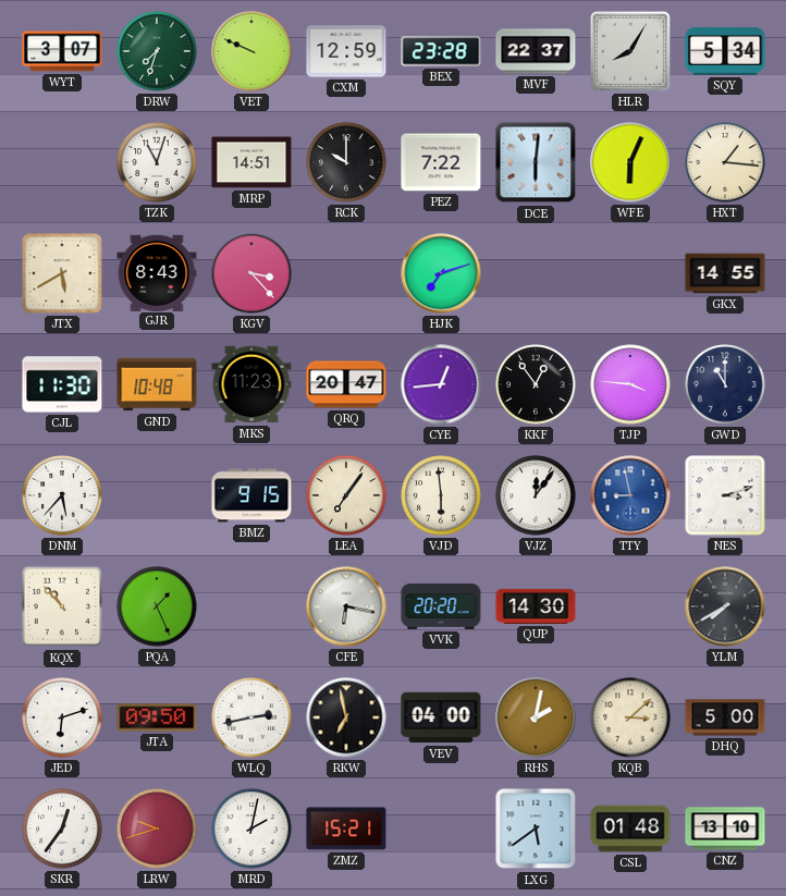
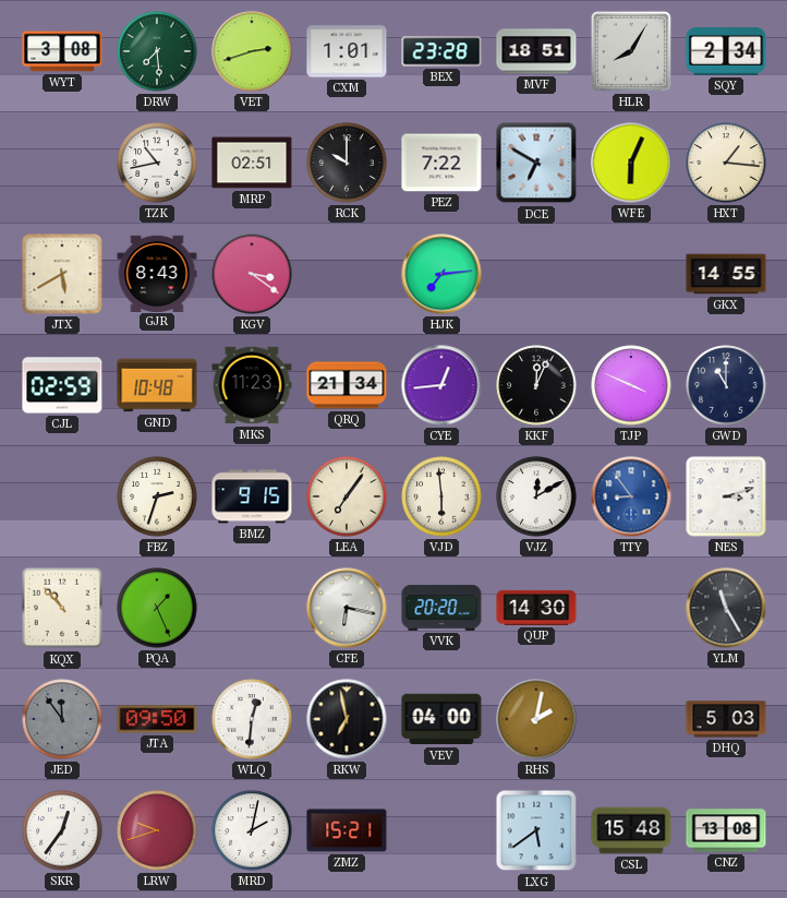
WYT: 3:07 -> 3:08
DRW: 7:33 -> 7:29
VET: 9:49 -> 2:42
CXM: 12:59 -> 1:01
MVF: 22:37 -> 18:51
SQY: 5:34 -> 2:34
TZK: 11:03 -> 10:43
MRP: 14:51 -> 02:51
DCE: 6:01 -> 6:50
KGV: 3:23 -> 3:21
HJK: 7:12 -> 7:14
CJL: 11:30 -> 02:59
QRQ: 20:47 -> 21:34
KKF: 12:54 -> 12:04
TJP: 3:46 -> 3:49
DNM: 5:37 -> none
FBZ: none -> 2:33
VJZ: 12:06 -> 12:10
TTY: 8:58 -> 8:54
YLM: 7:40 -> 11:25
JED: 6:12 -> 11:54
JED dial: white -> grey
WLQ: 2:43 -> 12:31
KQB: 3:08 -> none
DHQ: 5:00 -> 5:03
CSL: 01:48 -> 15:48
CNZ: 13:10 -> 13:08
